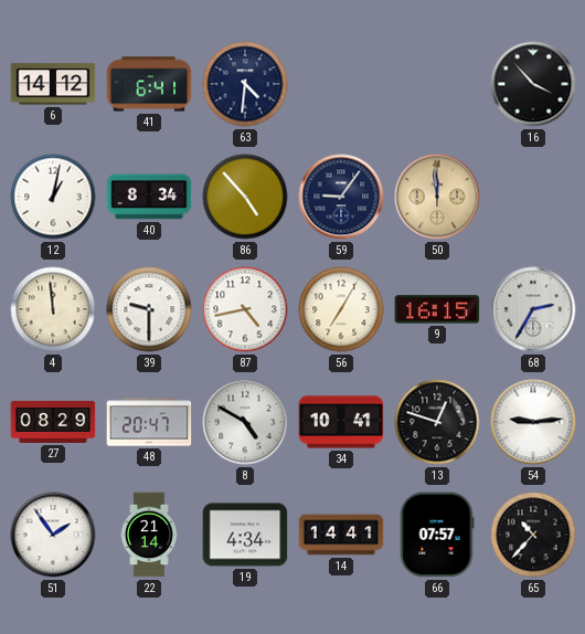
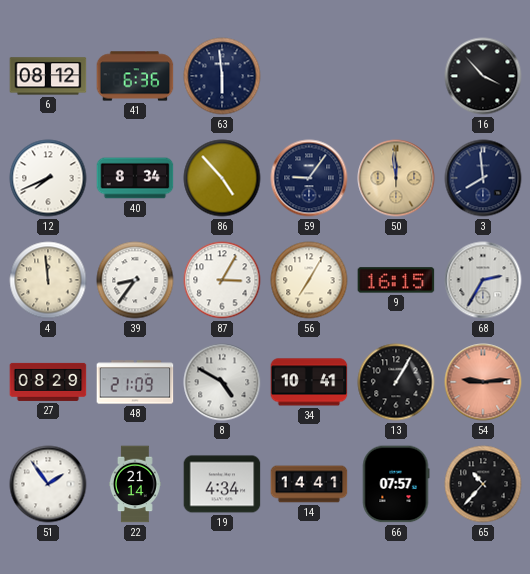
6: 14:12 -> 08:12
41: 6:41 -> 6:36
63: 4:31 -> 5:59
12: 1:02 -> 7:41
3: none -> 7:59
39: 9:30 -> 8:36
87: 4:43 -> 3:05
48: 20:47 -> 21:09
13: 12:48 -> 1:05
54 dial: white -> salmon
